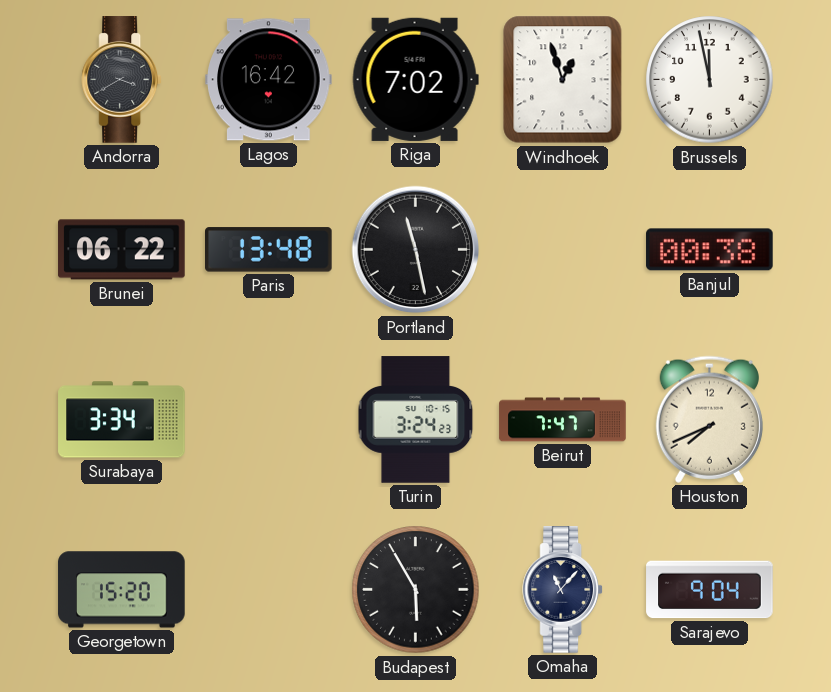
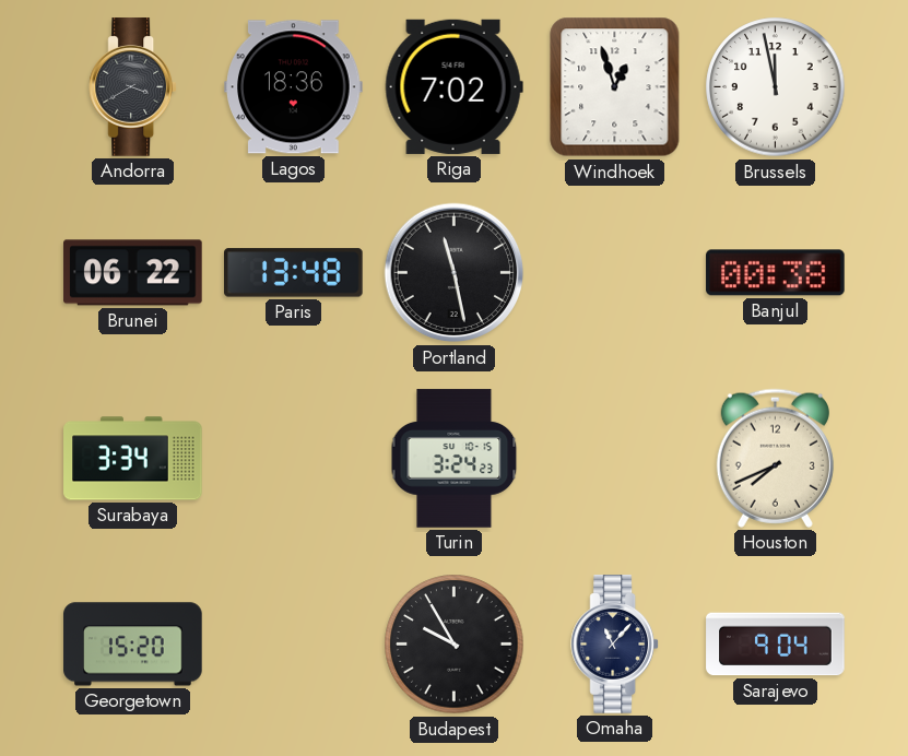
Lagos: 16:42 -> 18:36
Beirut: 7:47 -> none
Budapest: 5:55 -> 9:55
